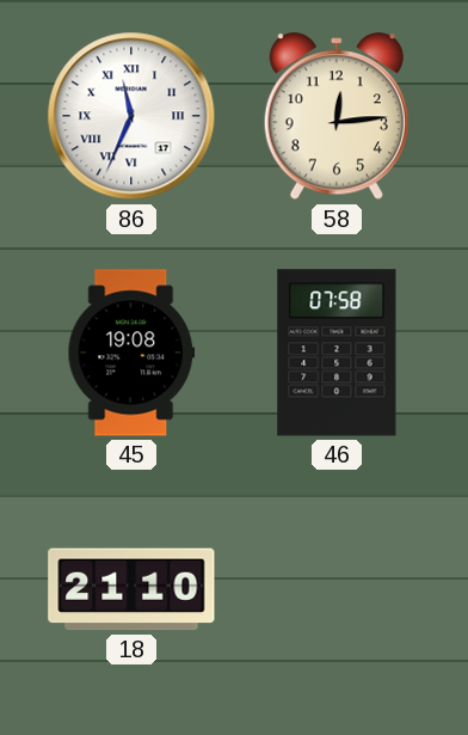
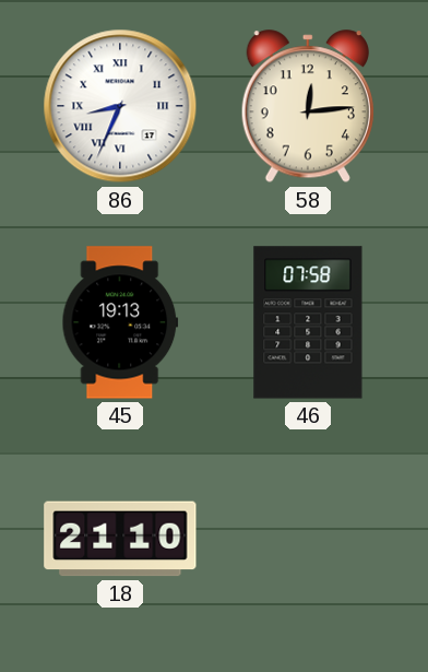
86: 11:34 -> 8:34
45: 19:08 -> 19:13
